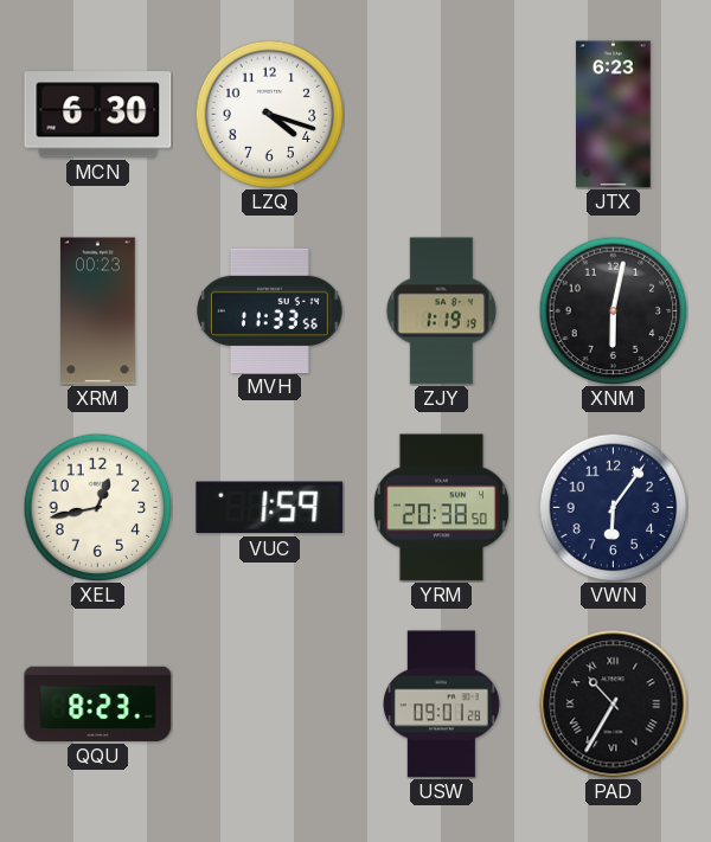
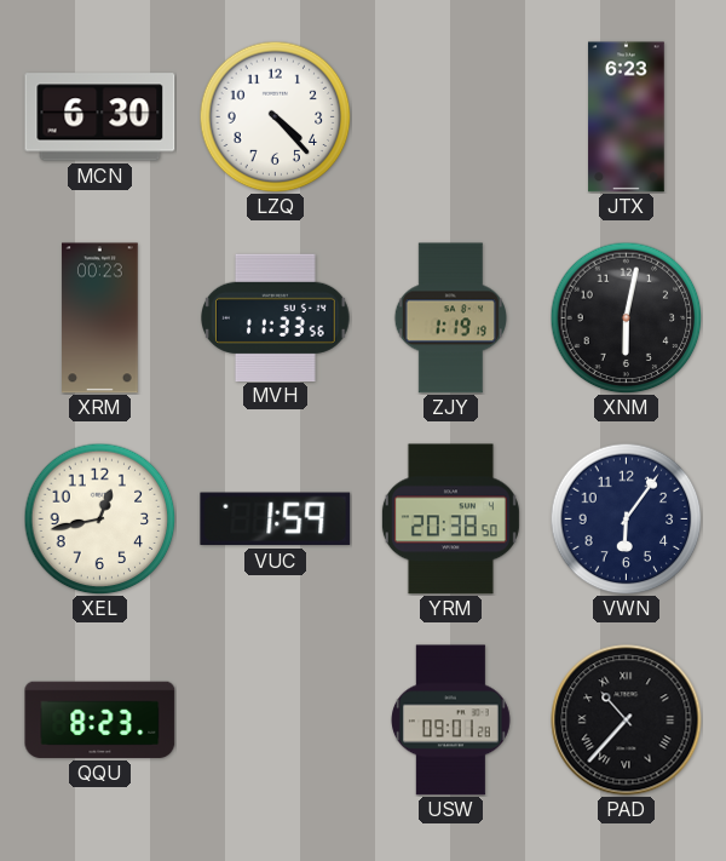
LZQ: 4:18 -> 4:23
PAD: 10:35 -> 10:37
